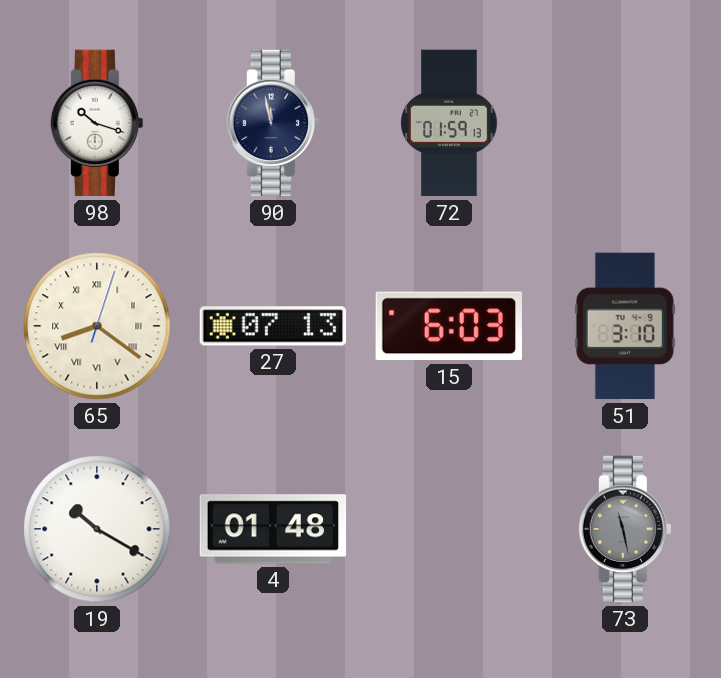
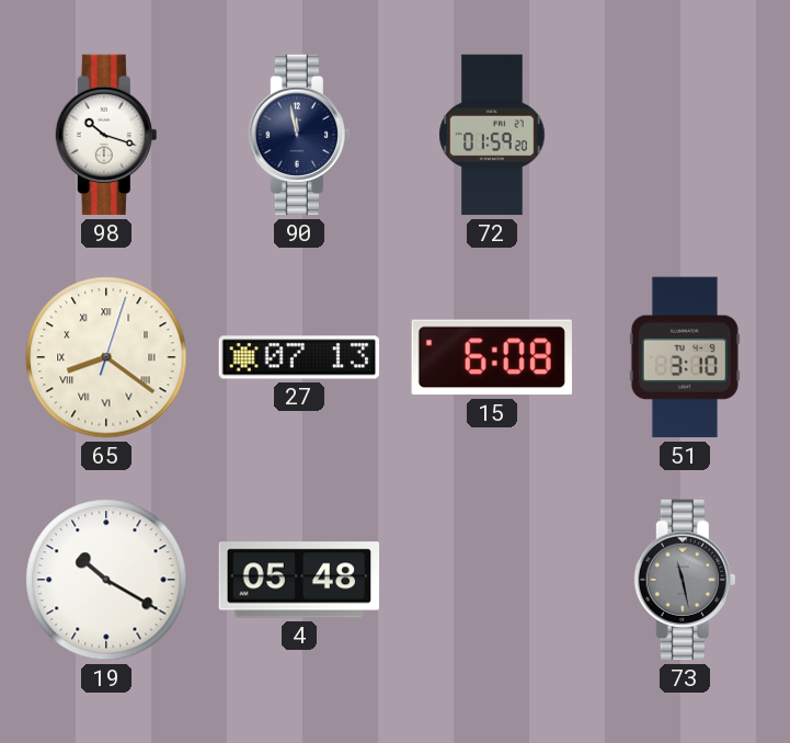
72: 01:59:13 -> 01:59:20
15: 6:03 -> 6:08
4: 01:48 -> 05:48
